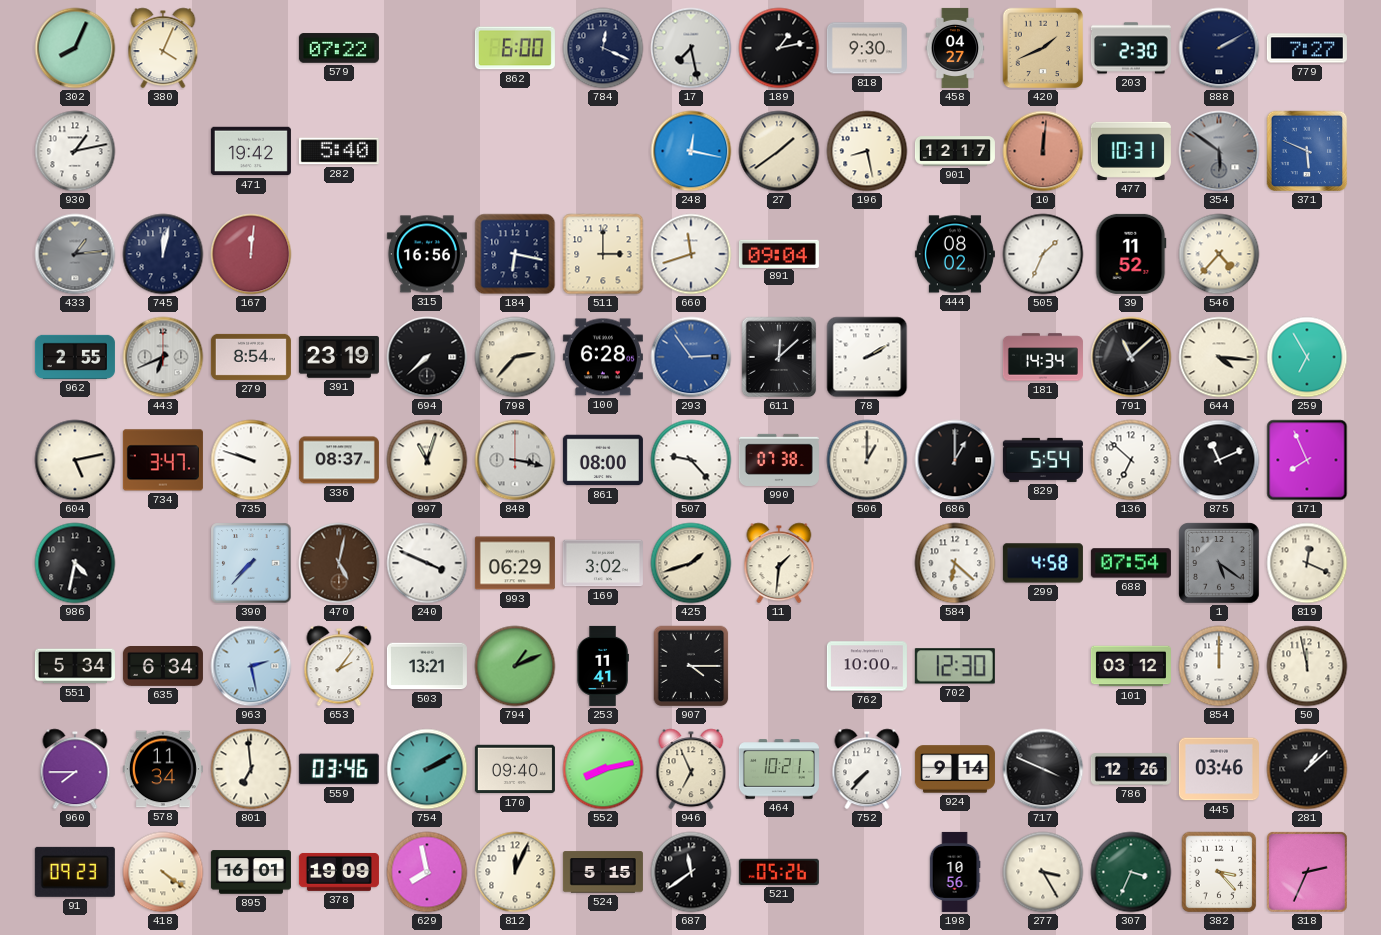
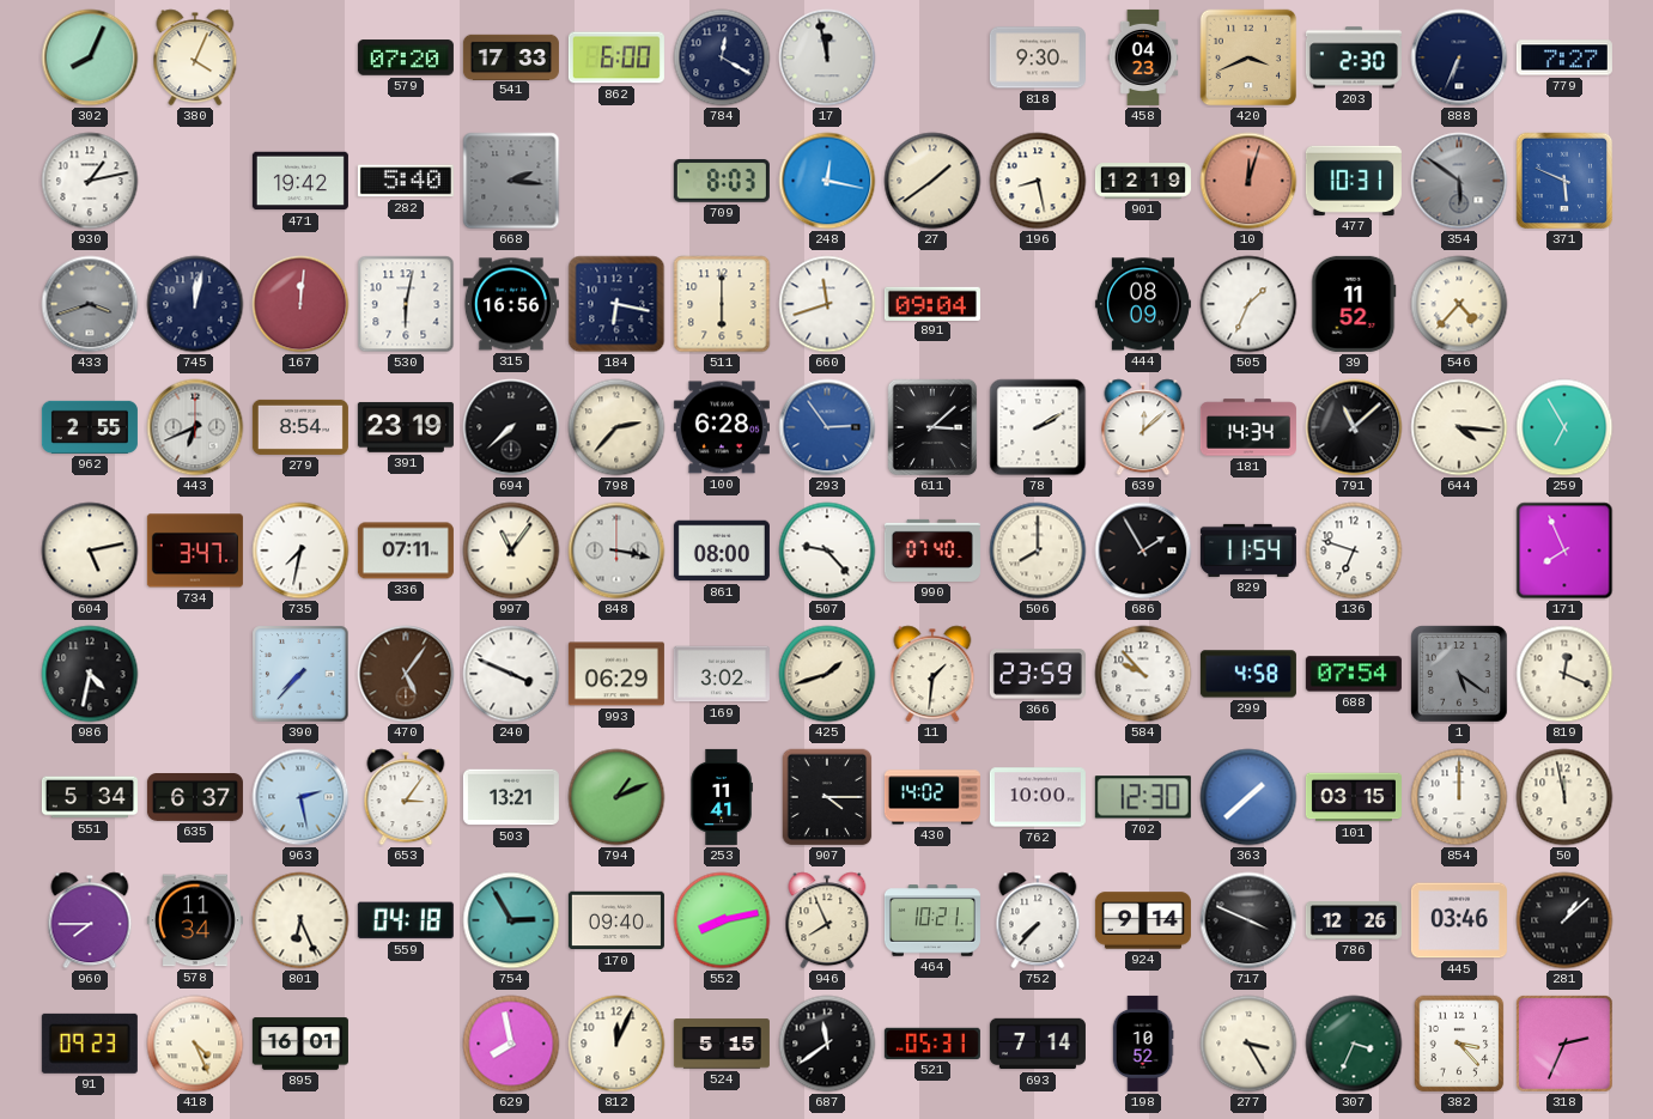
579: 07:22 -> 07:20
541: none -> 17:33
784: 12:19 -> 12:20
17: 7:28 -> 11:58
189: 1:13 -> none
458: 04:27 -> 04:23
420: 1:41 -> 3:41
888: 2:10 -> 6:34
668: none -> 2:16
709: none -> 8:03
901: 12:17 -> 12:19
10: 12:01 -> 12:03
433: 1:14 -> 3:42
530: none -> 6:02
511: 3:00 -> 6:00
444: 08:02 -> 08:09
611: 12:08 -> 3:08
639: none -> 12:08
735: 9:48 -> 7:32
336: 08:37 -> 07:11
997: 11:03 -> 11:06
990: 07:38 -> 07:40
506: 1:00 -> 8:00
686: 1:00 -> 1:55
829: 5:54 -> 11:54
136: 6:52 -> 6:48
875: 11:11 -> none
470: 5:02 -> 5:06
366: none -> 23:59
584: 6:22 -> 9:53
635: 6:34 -> 6:37
653: 2:06 -> 3:06
430: none -> 14:02
363: none -> 1:38
101: 03:12 -> 03:15
801: 6:59 -> 6:26
559: 03:46 -> 04:18
754: 2:10 -> 2:55
946: 6:56 -> 7:56
418: 4:21 -> 4:26
378: 19:09 -> none
521: 05:26 -> 05:31
693: none -> 7:14
198: 10:56 -> 10:52
